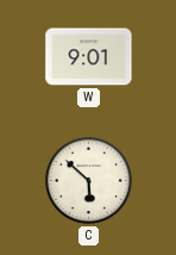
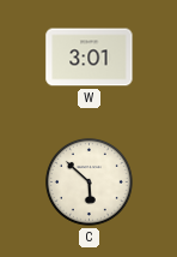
W: 9:01 -> 3:01
